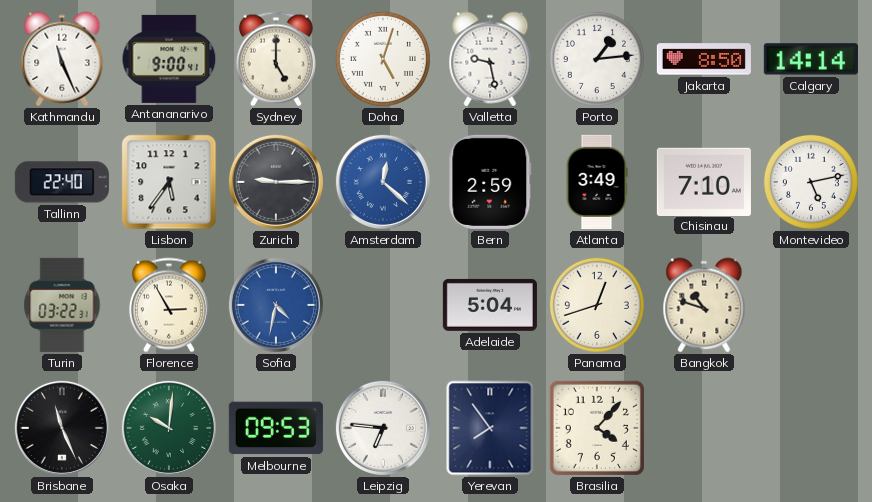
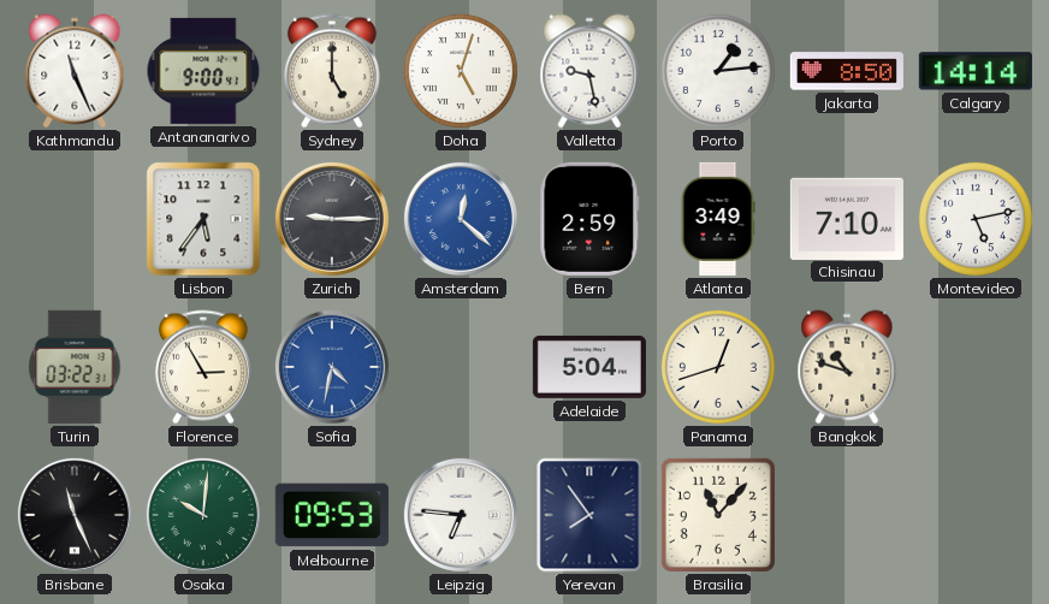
Tallinn: 22:40 -> none
Brasilia: 4:07 -> 11:07
